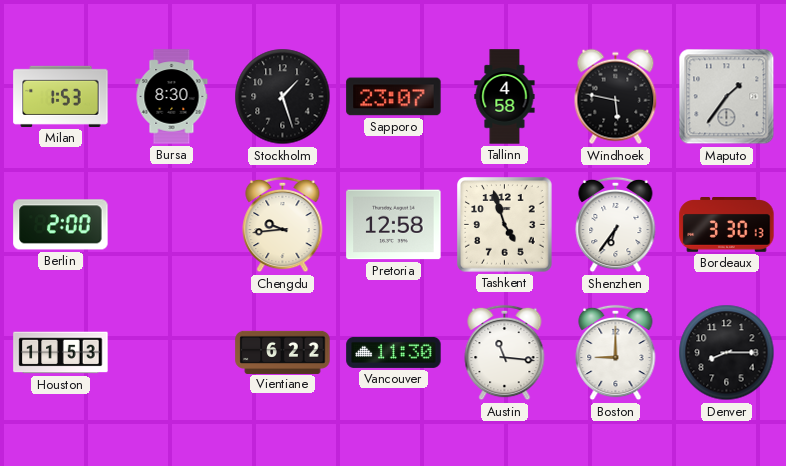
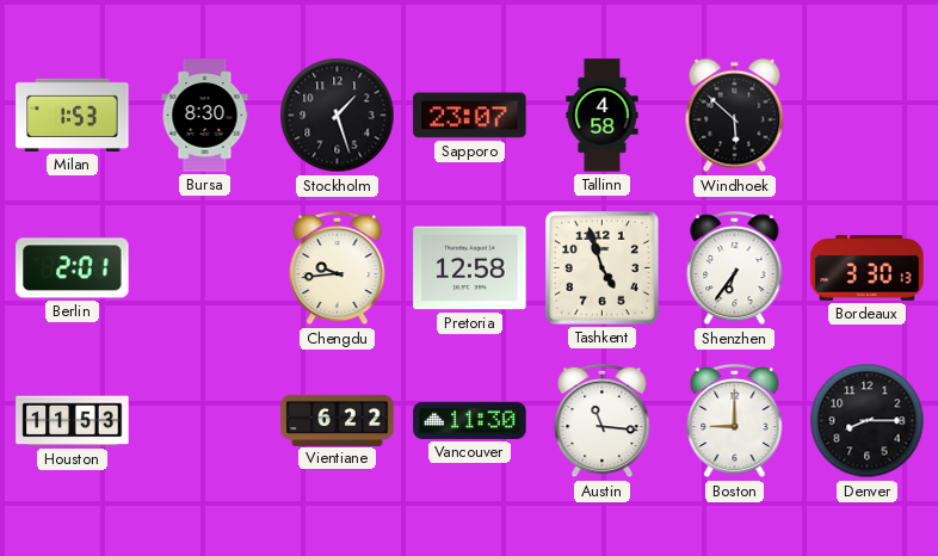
Windhoek: 5:47 -> 5:52
Maputo: 1:36 -> none
Berlin: 2:00 -> 2:01
